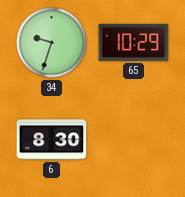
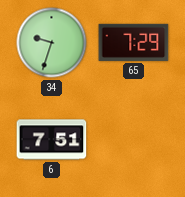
65: 10:29 -> 7:29
6: 8:30 -> 7:51
